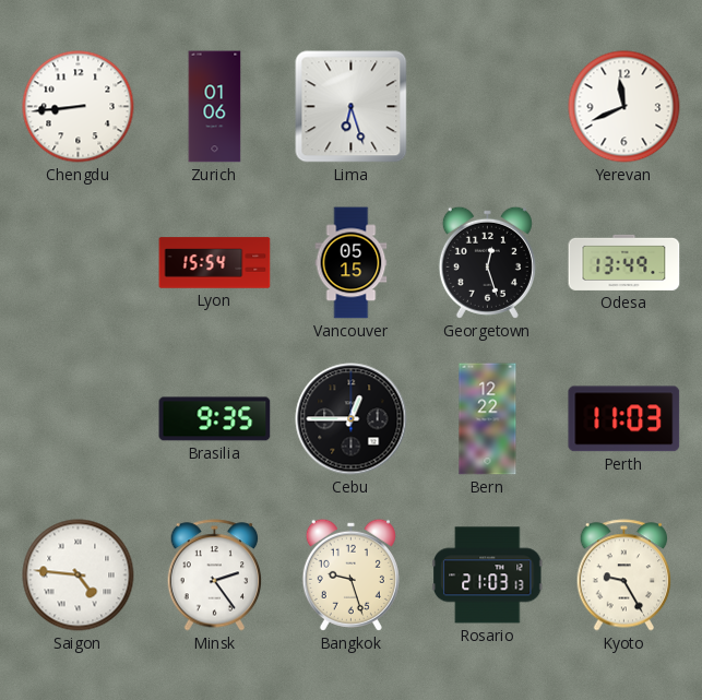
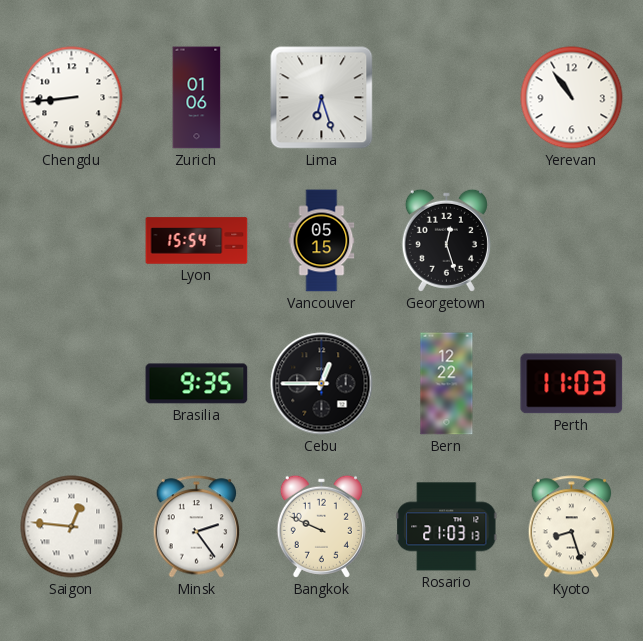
Yerevan: 11:41 -> 10:54
Odesa: 13:49 -> none
Saigon: 4:46 -> 12:46
Bangkok: 9:27 -> 9:49
Kyoto: 9:25 -> 8:27
